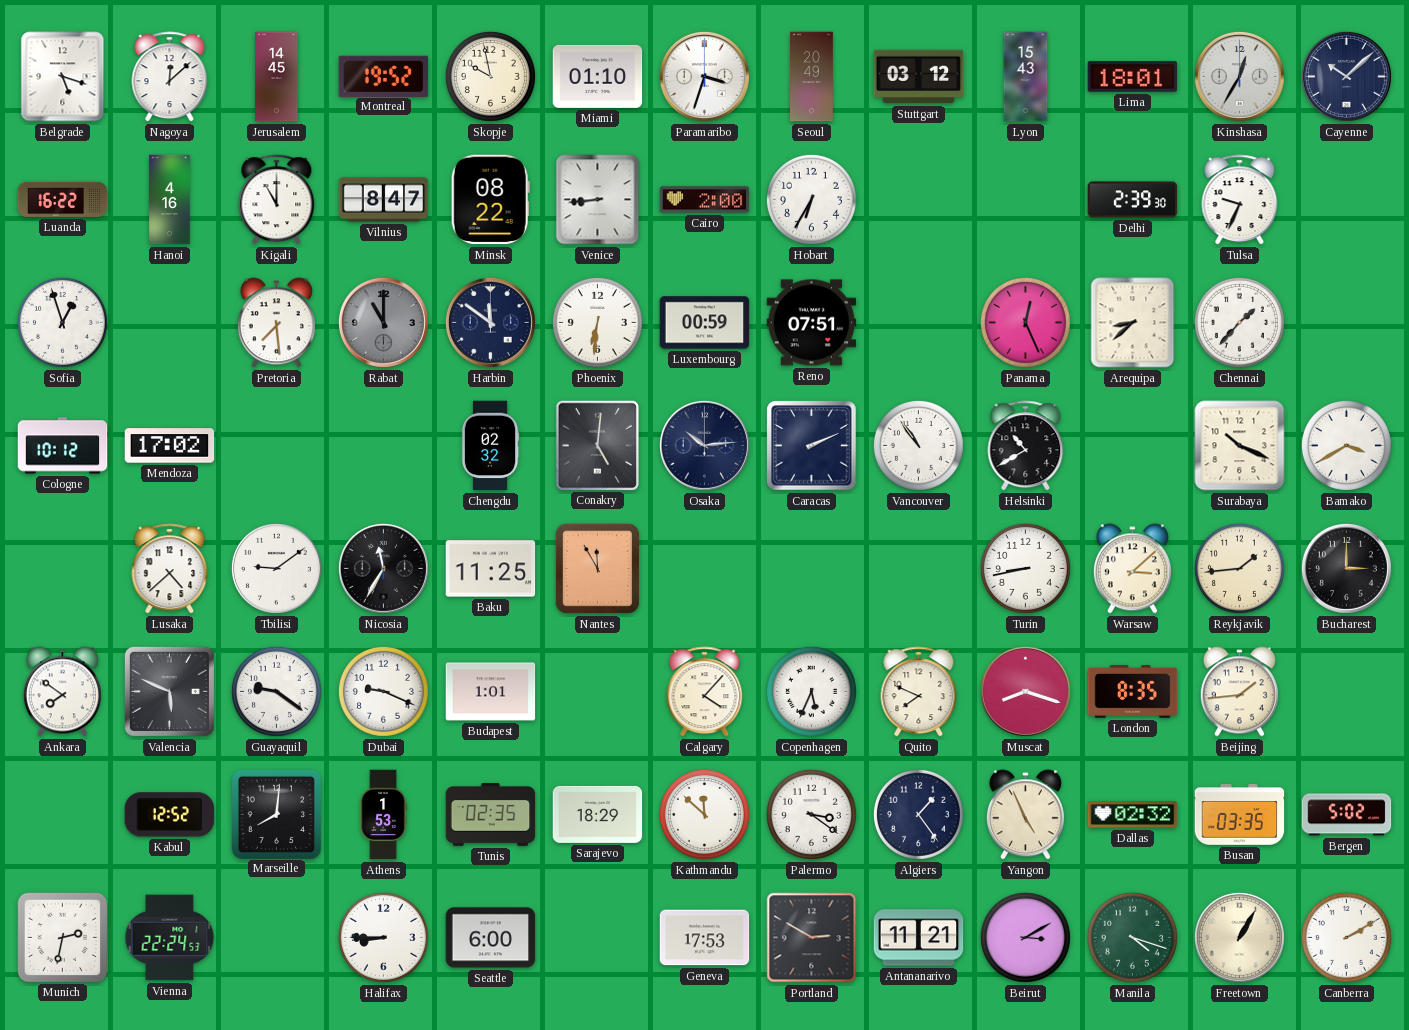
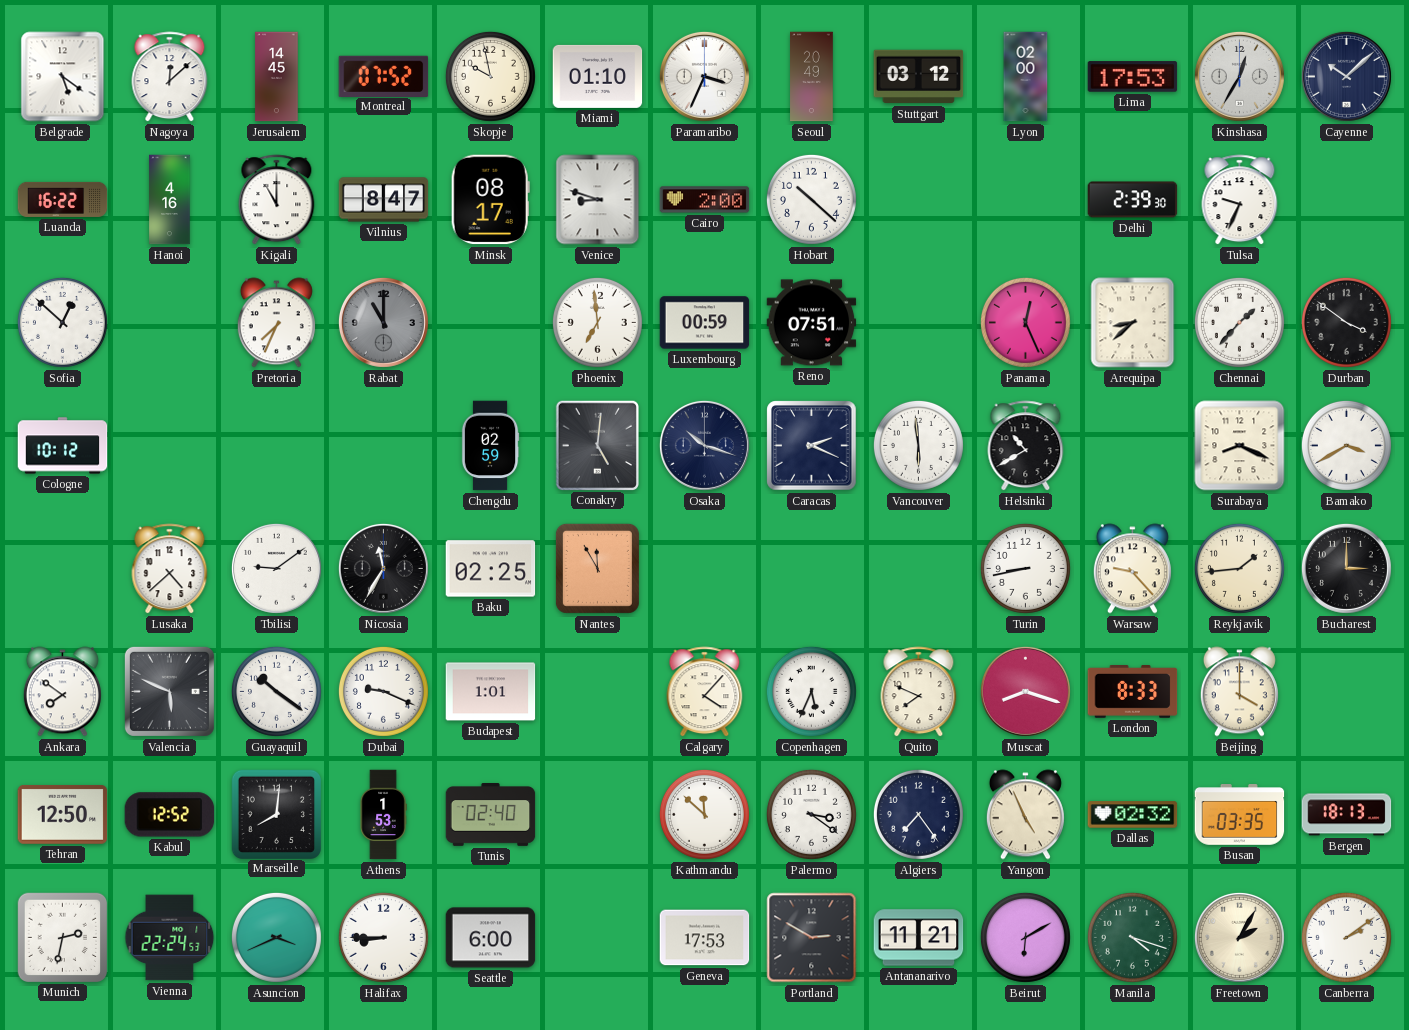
Belgrade: 5:18 -> 5:21
Montreal: 19:52 -> 07:52
Paramaribo: 3:33 -> 3:34
Lyon: 15:43 -> 02:00
Lima: 18:01 -> 17:53
Minsk: 08:22 -> 08:17
Venice: 8:44 -> 8:48
Hobart: 6:35 -> 10:22
Sofia: 12:57 -> 12:52
Pretoria: 7:29 -> 7:34
Harbin: 11:51 -> none
Phoenix: 6:31 -> 6:59
Durban: none -> 3:51
Mendoza: 17:02 -> none
Chengdu: 02:32 -> 02:59
Osaka: 10:14 -> 10:18
Caracas: 2:11 -> 2:19
Vancouver: 10:54 -> 5:59
Surabaya: 10:19 -> 8:19
Baku: 11:25 -> 02:25
Warsaw: 3:08 -> 9:23
Guayaquil: 9:21 -> 10:21
London: 8:35 -> 8:33
Beijing: 1:44 -> 4:00
Tehran: none -> 12:50
Tunis: 02:35 -> 02:40
Sarajevo: 18:29 -> none
Algiers: 1:24 -> 7:24
Bergen: 5:02 -> 18:13
Asuncion: none -> 3:41
Beirut: 3:10 -> 6:10
Freetown: 1:05 -> 2:05
Canberra: 2:10 -> 2:09
